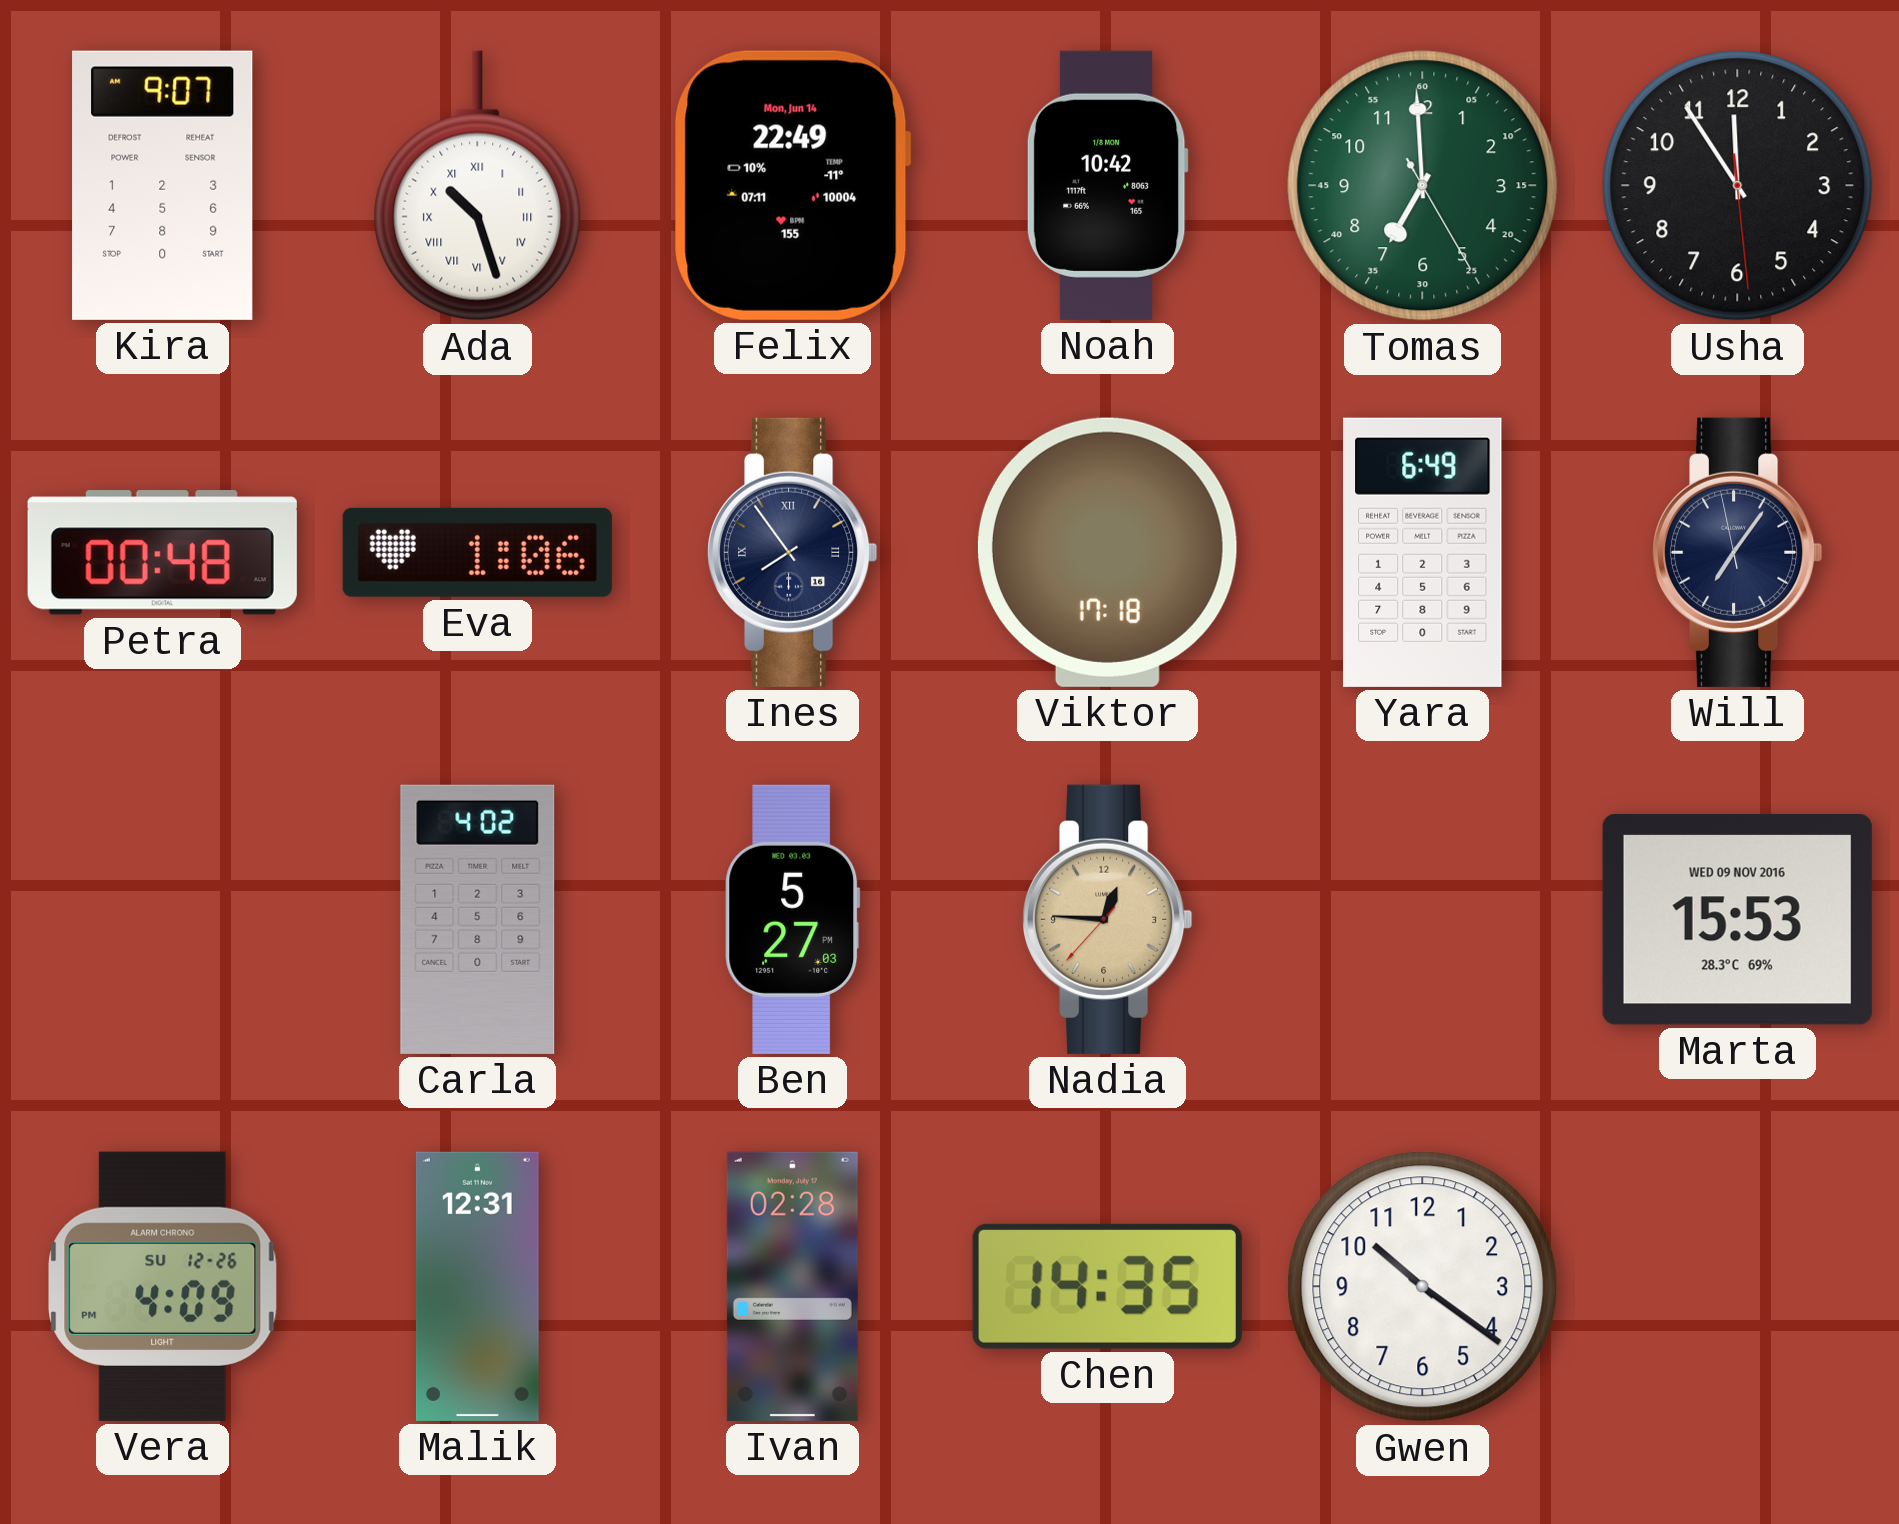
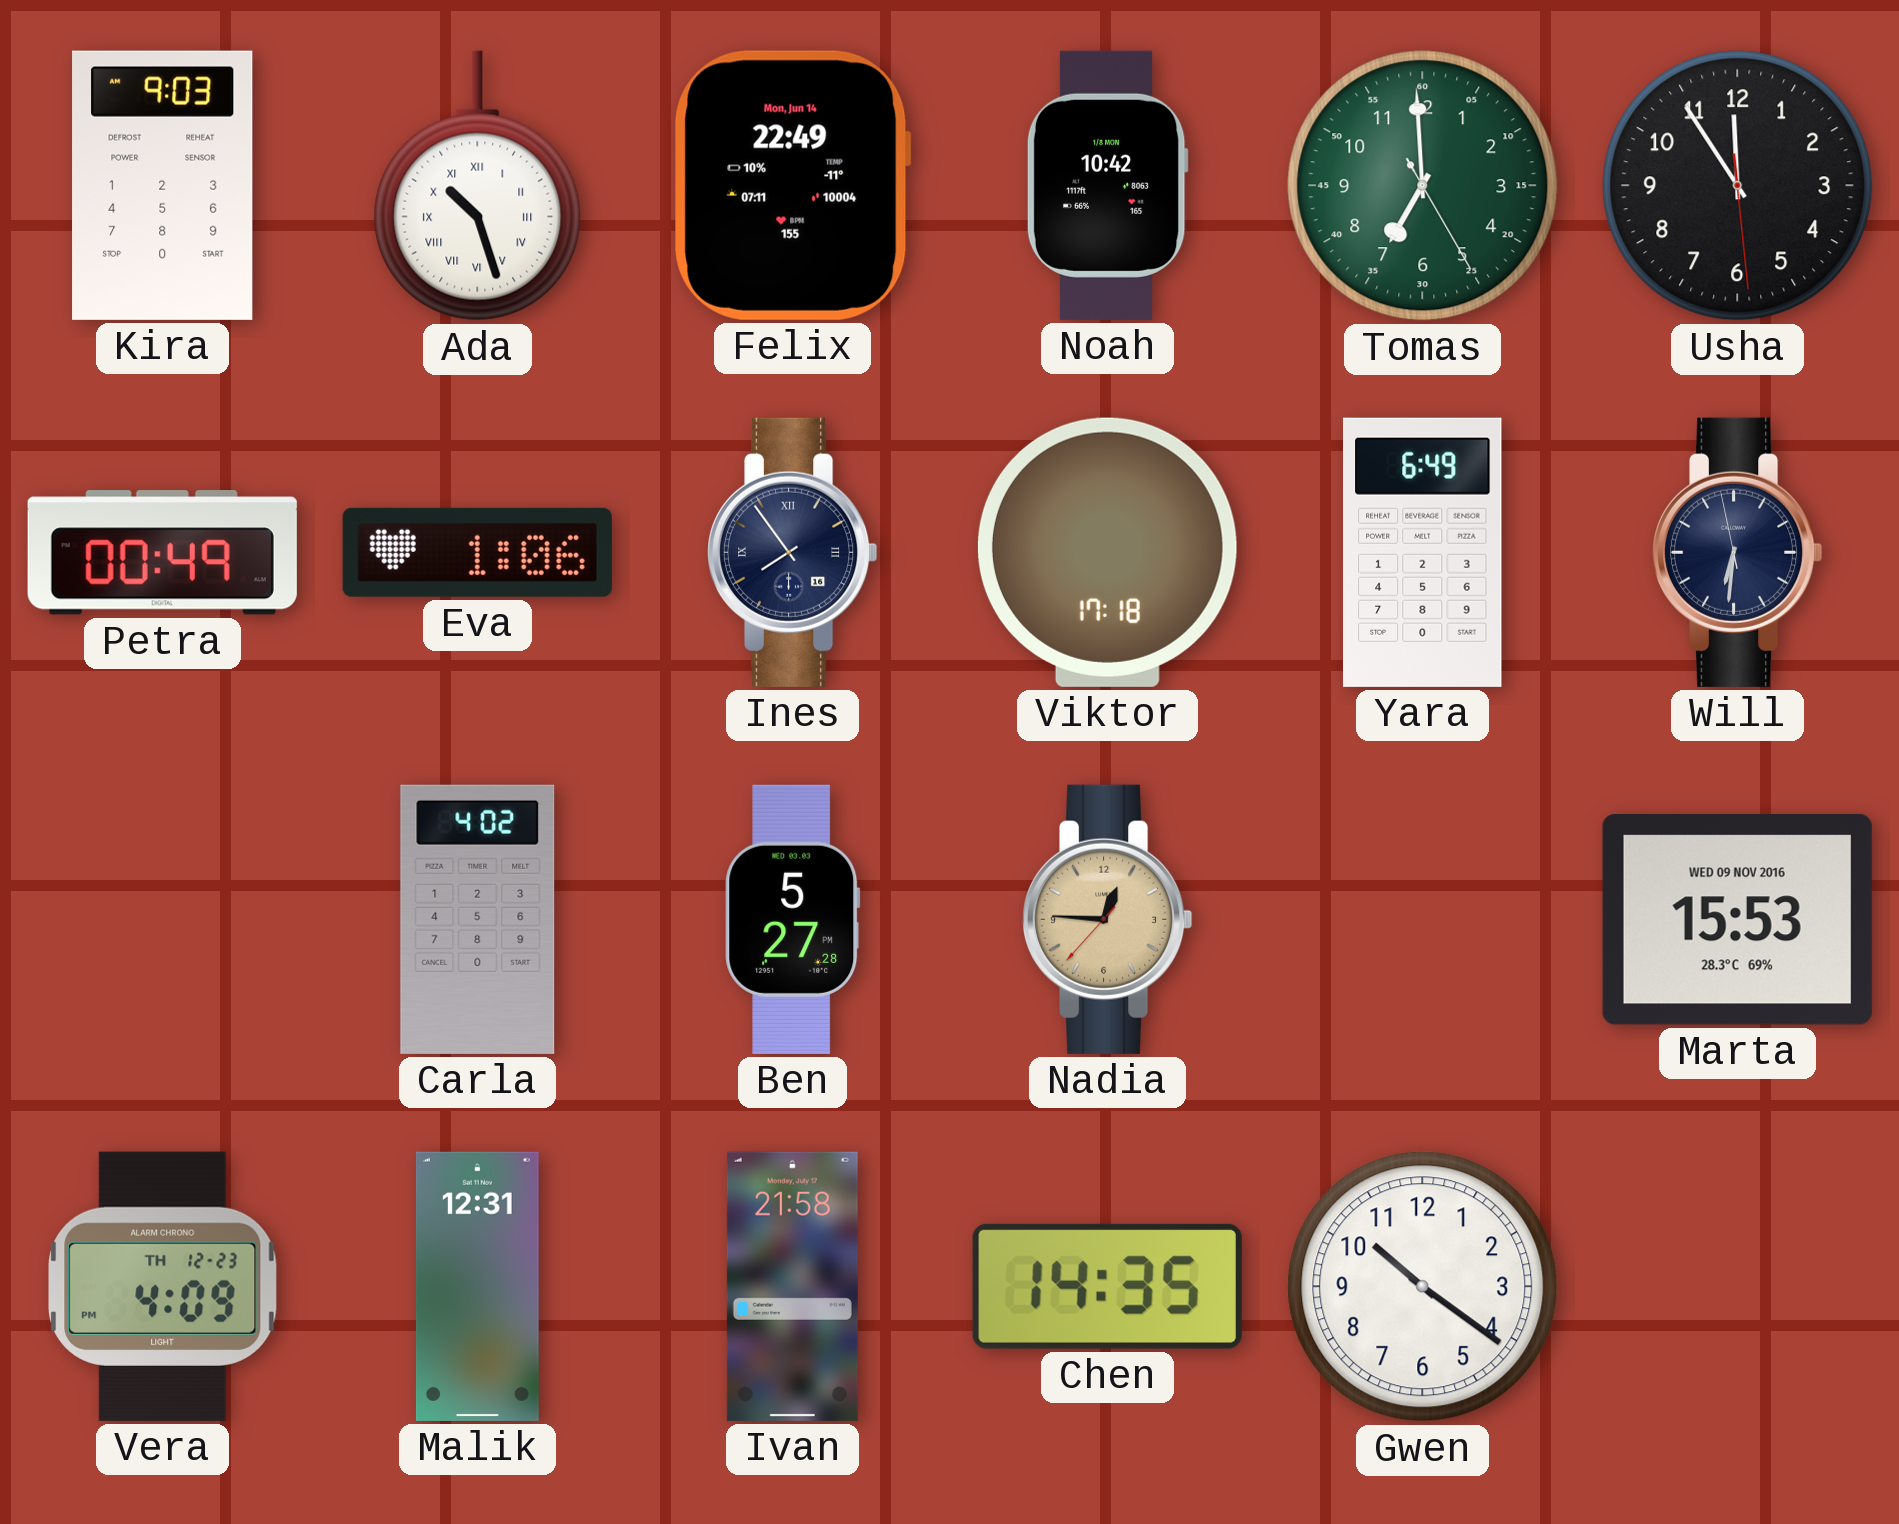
Kira: 9:07 -> 9:03
Petra: 00:48 -> 00:49
Will: 7:05 -> 6:30
Ben: 5:27:03 PM -> 5:27:28 PM
Vera date: SU 12-26 -> TH 12-23
Ivan: 02:28 -> 21:58
